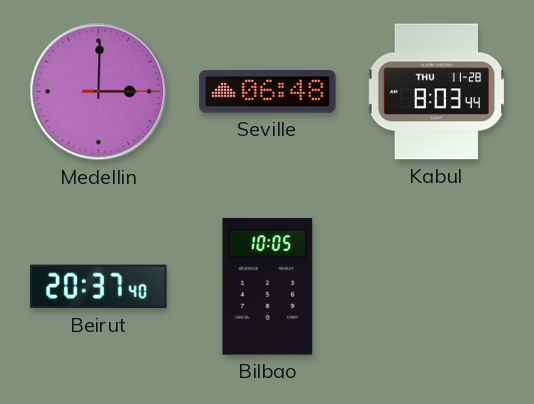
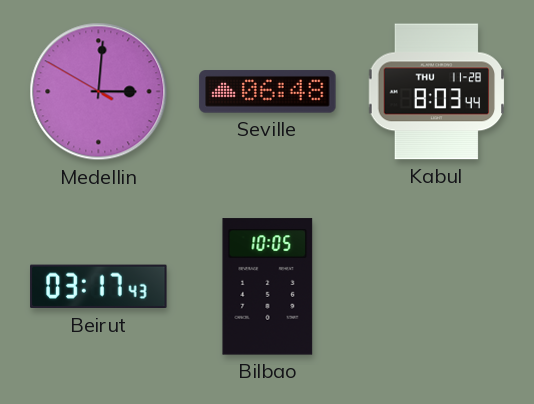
Medellin: 3:00:15 -> 3:00:50
Beirut: 20:37 -> 03:17
